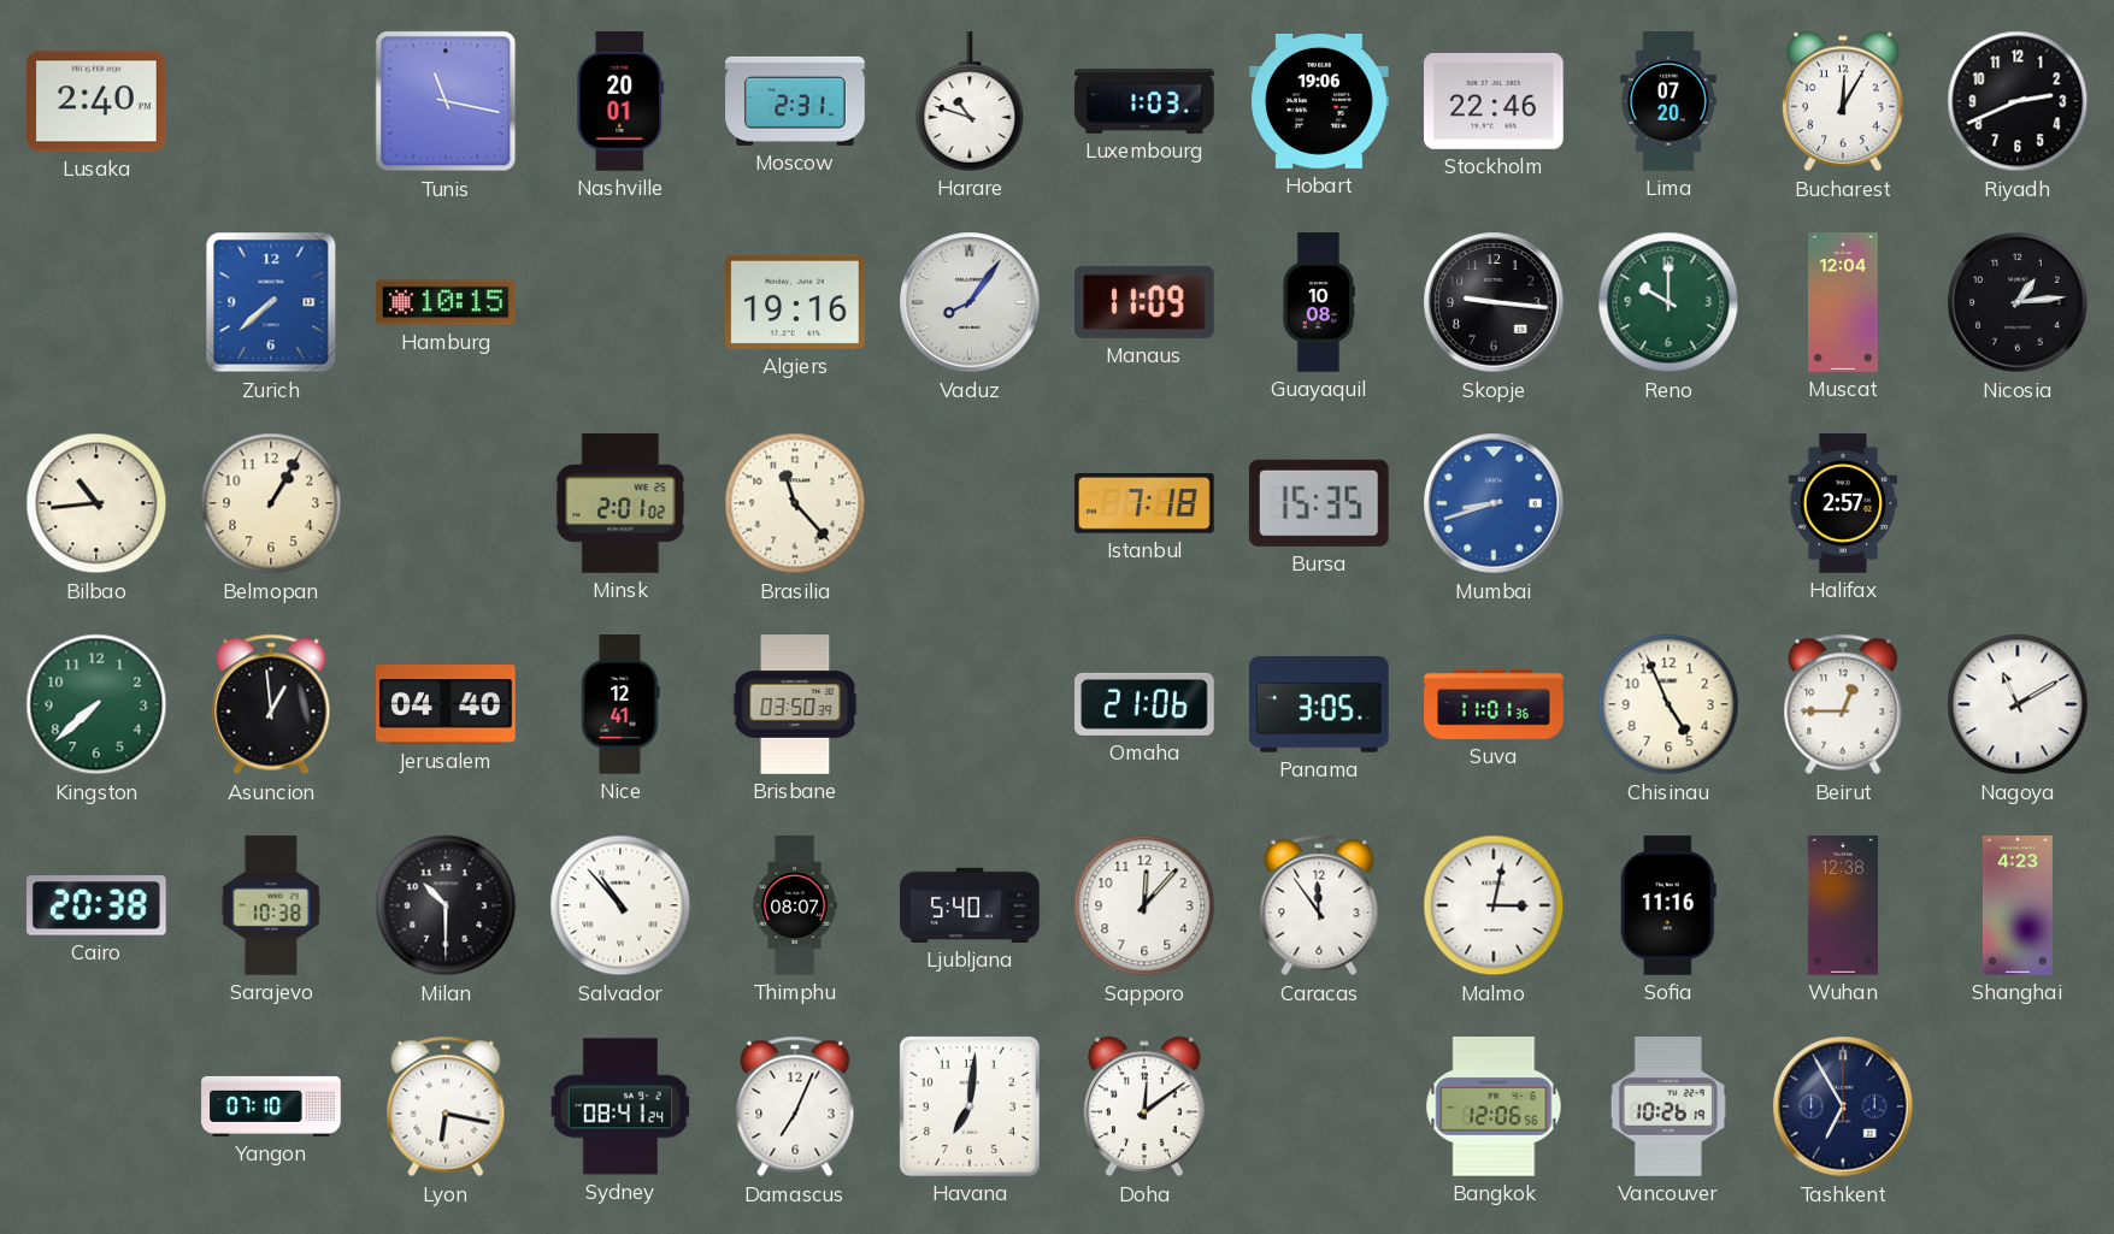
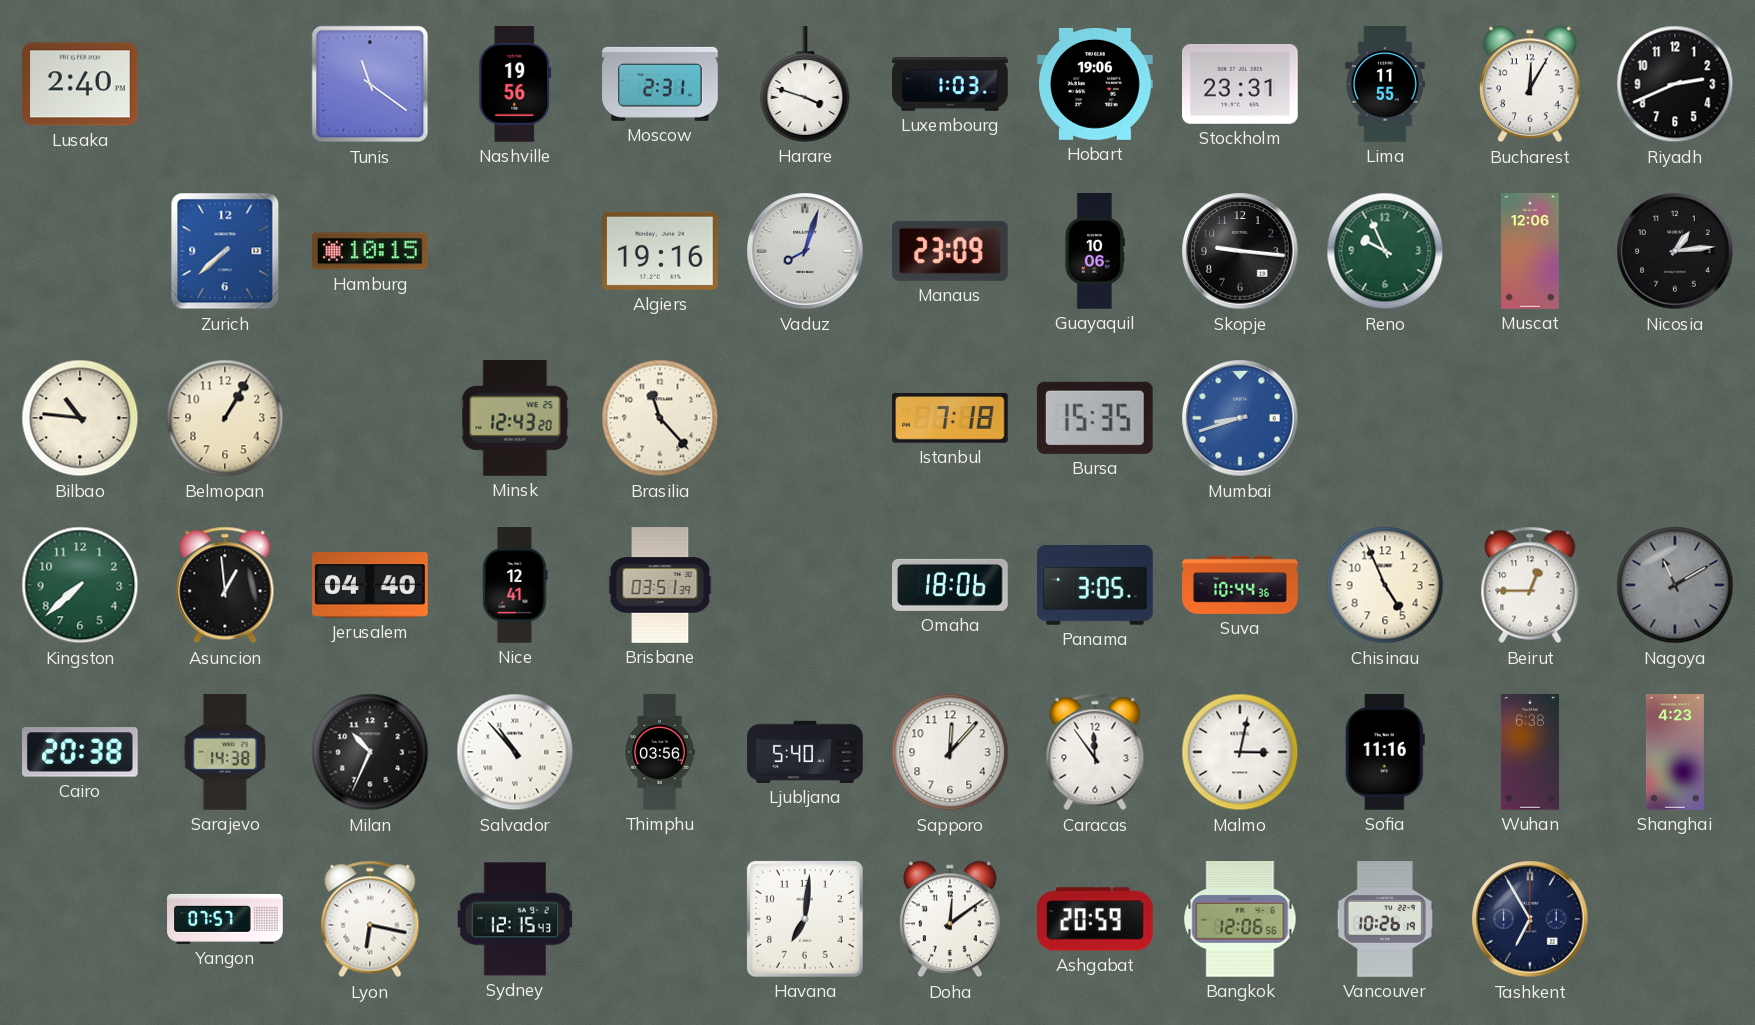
Tunis: 11:17 -> 11:21
Nashville: 20:01 -> 19:56
Harare: 10:48 -> 3:48
Stockholm: 22:46 -> 23:31
Lima: 07:20 -> 11:55
Vaduz: 8:06 -> 8:03
Manaus: 11:09 -> 23:09
Guayaquil: 10:08 -> 10:06
Reno: 10:00 -> 9:56
Muscat: 12:04 -> 12:06
Bilbao: 10:44 -> 10:46
Minsk: 2:01 -> 12:43
Halifax: 2:57 -> none
Brisbane: 03:50 -> 03:51
Omaha: 21:06 -> 18:06
Suva: 11:01 -> 10:44
Nagoya dial: white -> grey
Sarajevo: 10:38 -> 14:38
Milan: 10:30 -> 10:34
Thimphu: 08:07 -> 03:56
Wuhan: 12:38 -> 6:38
Yangon: 07:10 -> 07:57
Sydney: 08:41 -> 12:15
Damascus: 7:04 -> none
Ashgabat: none -> 20:59
